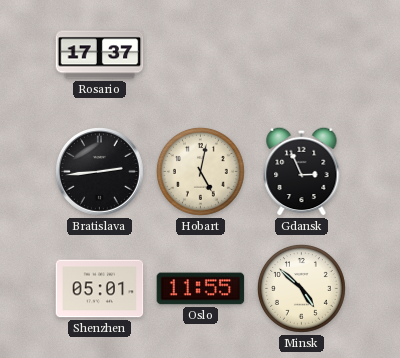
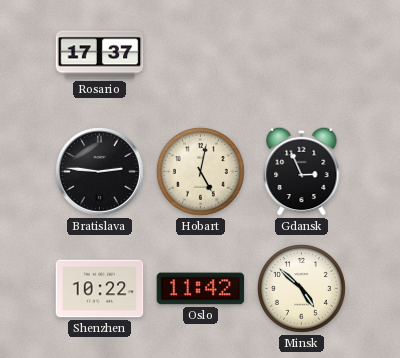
Bratislava: 2:44 -> 2:46
Shenzhen: 05:01 -> 10:22
Oslo: 11:55 -> 11:42
